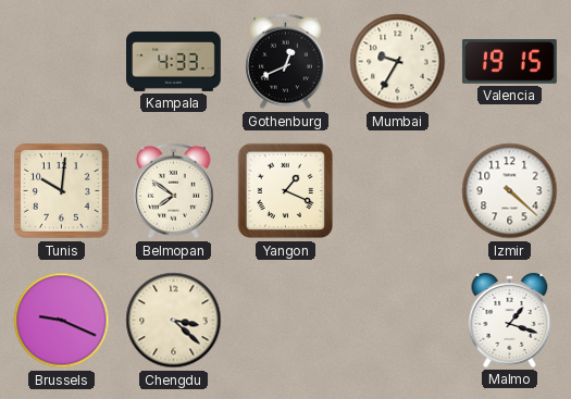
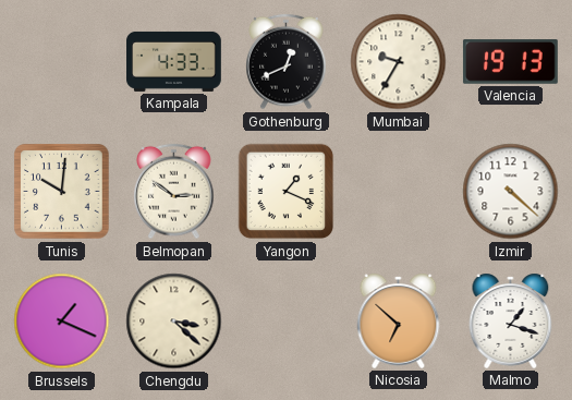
Valencia: 19:15 -> 19:13
Belmopan: 7:51 -> 2:51
Brussels: 9:19 -> 1:19
Nicosia: none -> 6:52
